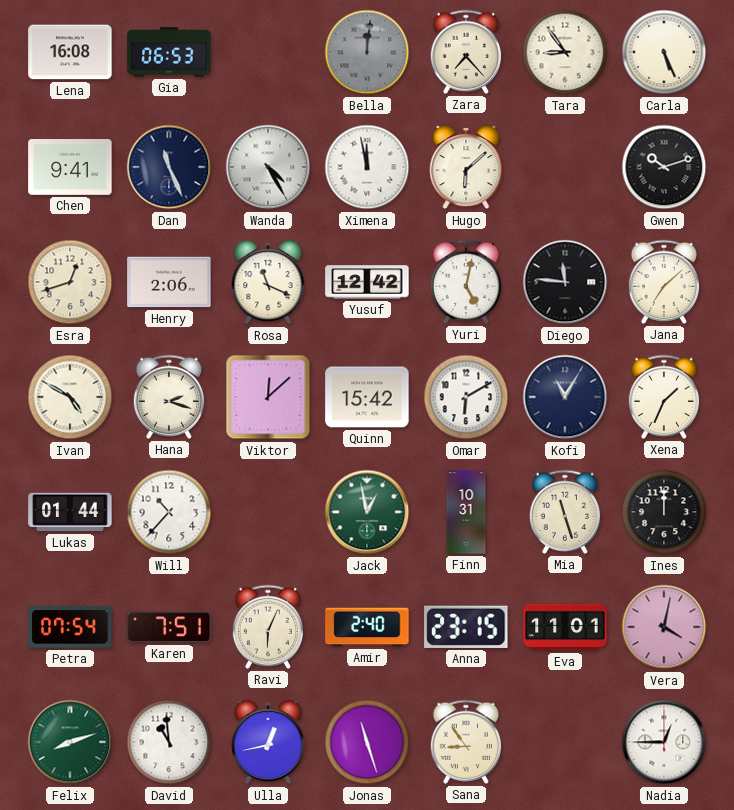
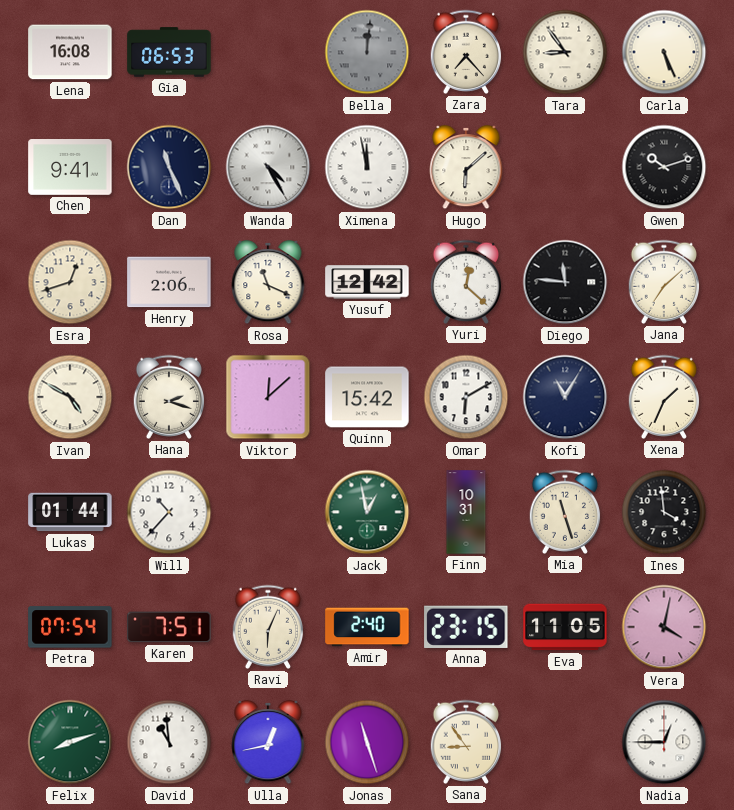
Yuri: 5:02 -> 12:22
Ines: 12:00 -> 3:59
Eva: 11:01 -> 11:05
